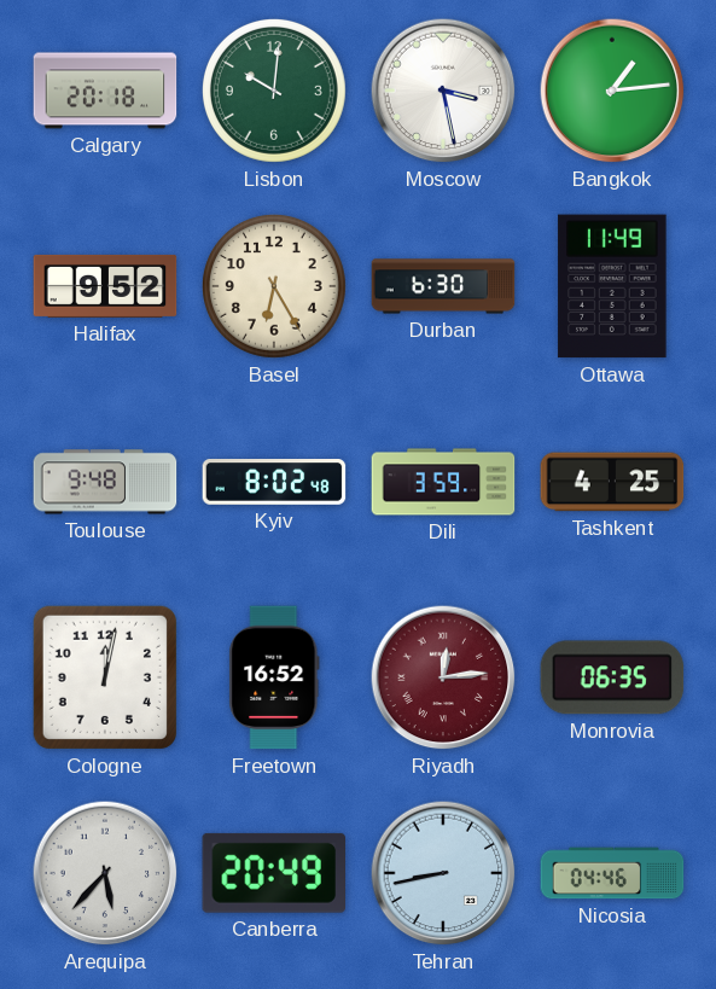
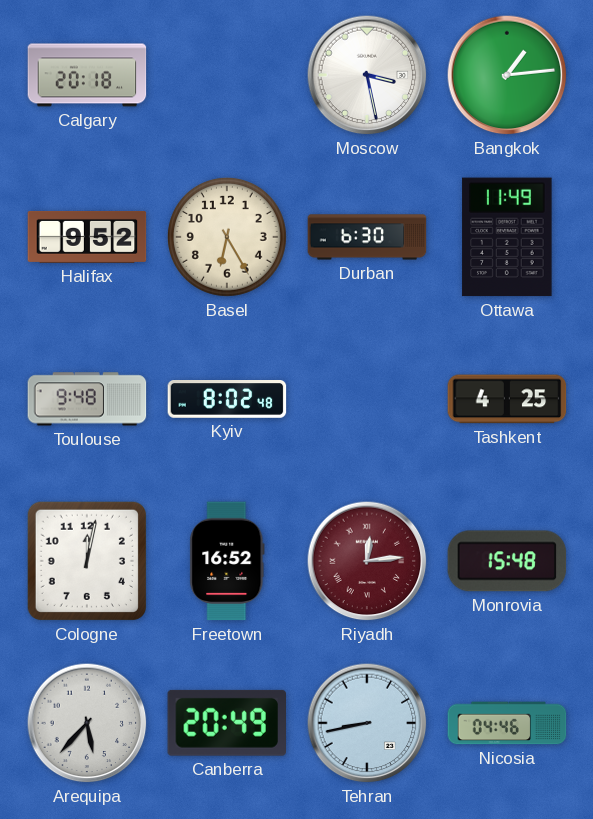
Lisbon: 10:01 -> none
Dili: 3:59 -> none
Monrovia: 06:35 -> 15:48
